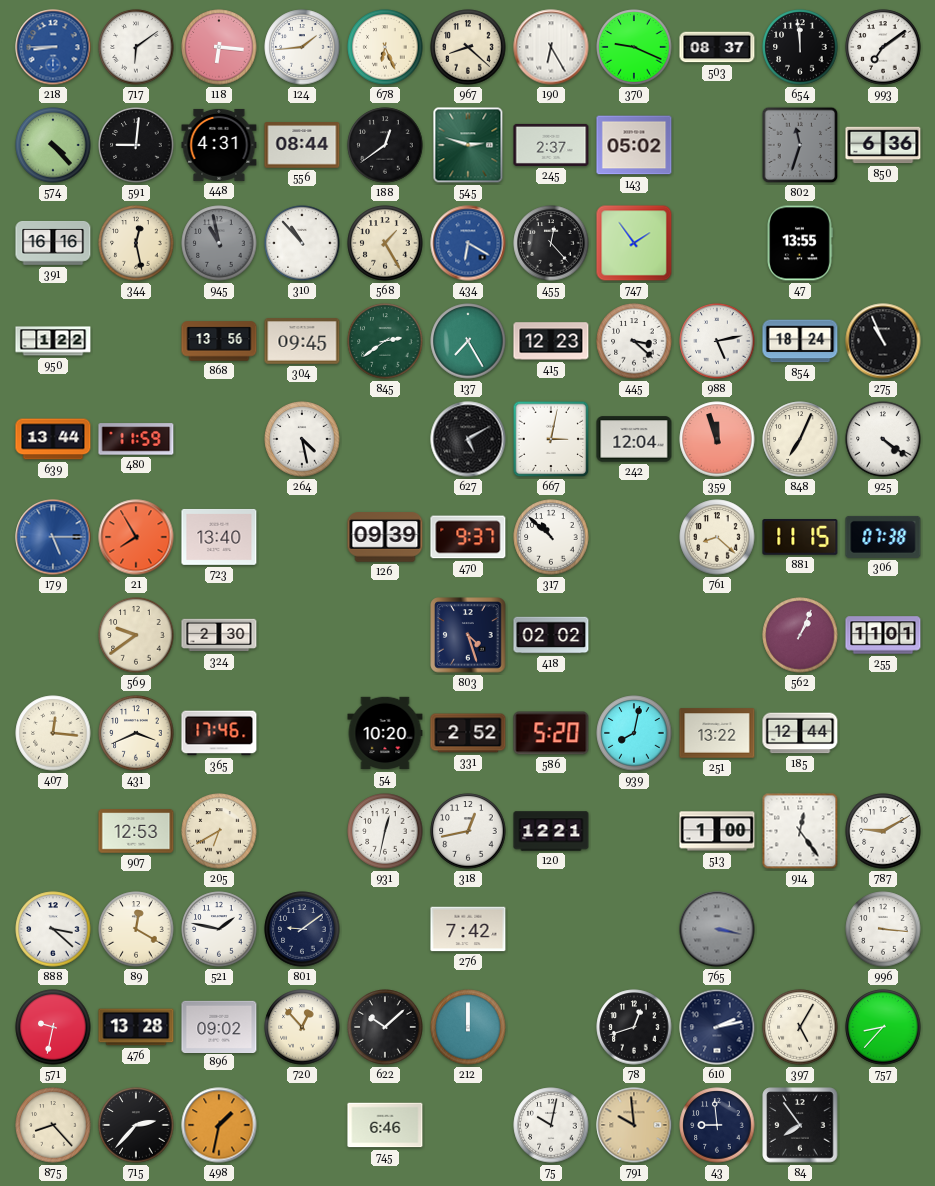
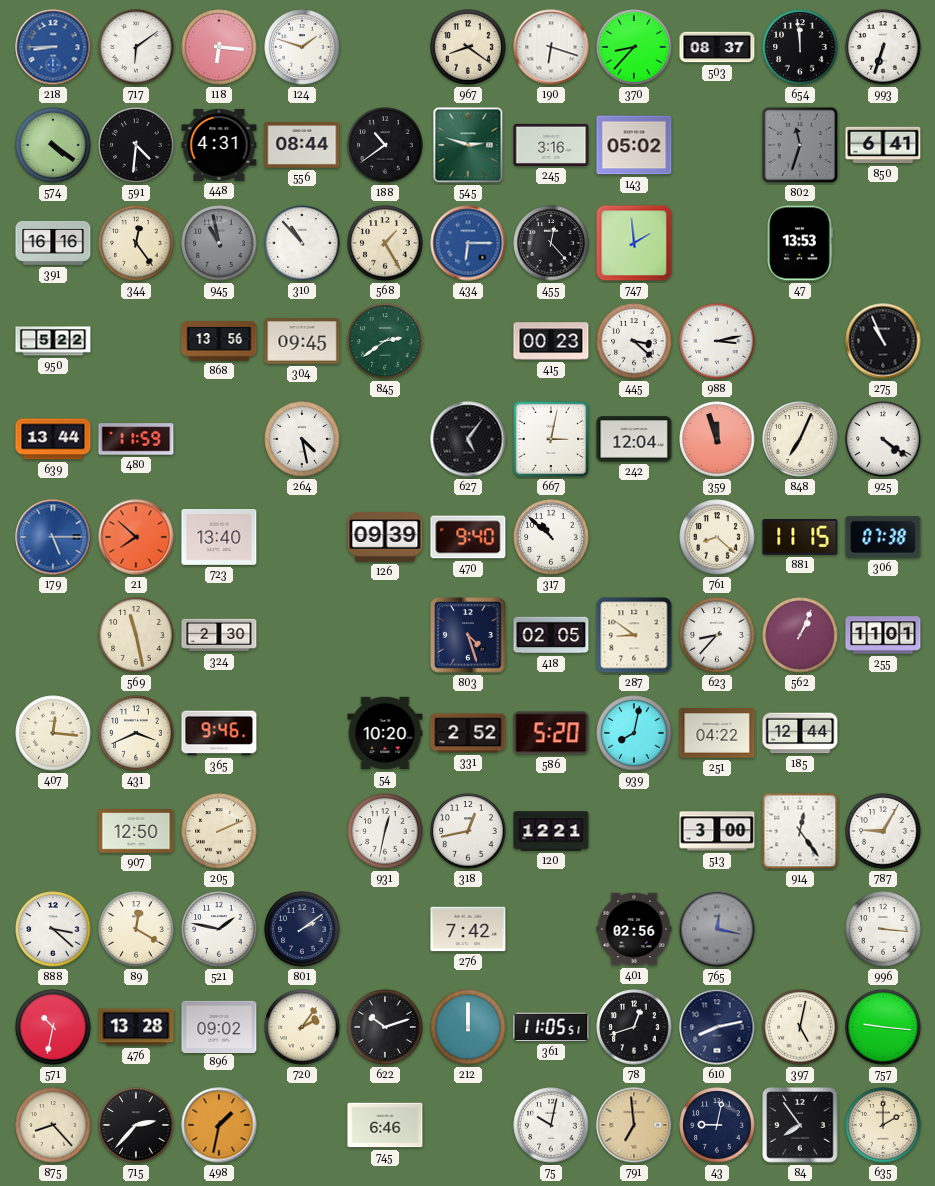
124: 1:44 -> 1:48
678: 6:26 -> none
967: 8:22 -> 8:21
190: 6:25 -> 6:18
370: 9:19 -> 8:37
993: 7:09 -> 6:33
574: 4:23 -> 4:21
591: 9:01 -> 4:31
188: 12:39 -> 10:39
245: 2:37 -> 3:16
850: 6:36 -> 6:41
344: 12:28 -> 12:24
434: 6:20 -> 6:15
747: 1:54 -> 1:59
47: 13:55 -> 13:53
950: 1:22 -> 5:22
137: 7:25 -> none
415: 12:23 -> 00:23
988: 5:13 -> 3:13
854: 18:24 -> none
627: 5:10 -> 5:06
21: 7:55 -> 7:52
470: 9:37 -> 9:40
569: 9:39 -> 11:28
418: 02:02 -> 02:05
287: none -> 8:51
623: none -> 8:37
365: 17:46 -> 9:46
251: 13:22 -> 04:22
907: 12:53 -> 12:50
205: 6:40 -> 2:11
513: 1:00 -> 3:00
787: 9:10 -> 9:05
801: 9:09 -> 2:09
401: none -> 02:56
765: 3:17 -> 12:17
571: 9:32 -> 10:32
720: 12:53 -> 2:06
622: 10:08 -> 10:12
361: none -> 11:05
610: 2:13 -> 8:13
397: 5:05 -> 5:02
757: 8:37 -> 9:16
791: 9:59 -> 6:59
43: 8:59 -> 9:02
635: none -> 2:00
